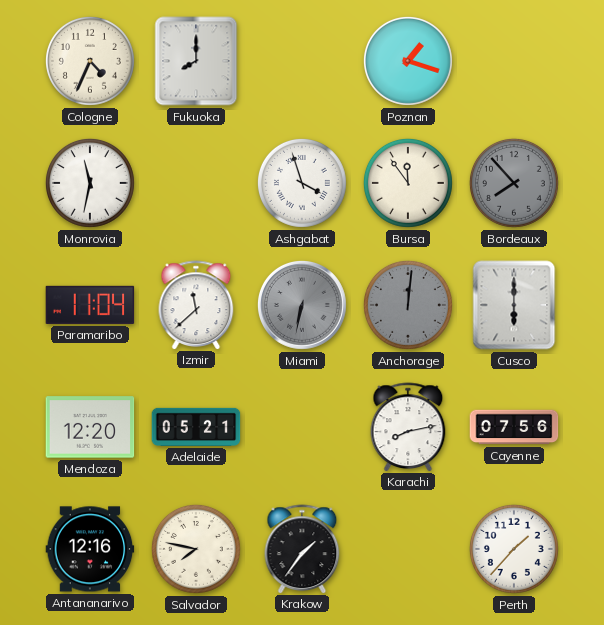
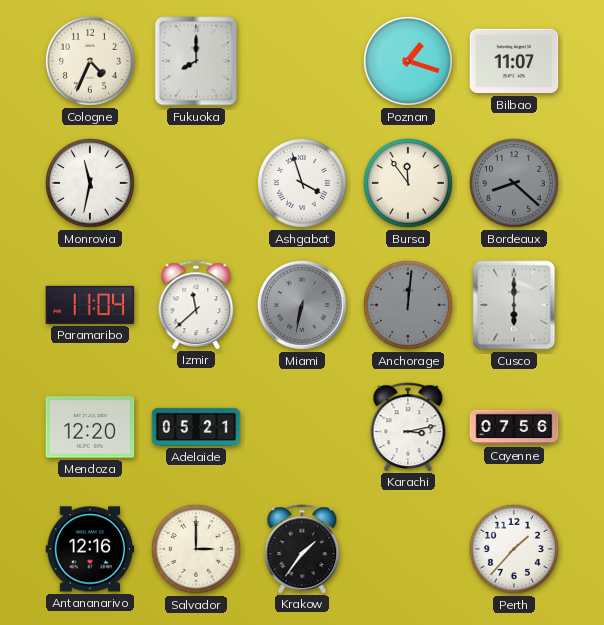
Bilbao: none -> 11:07
Bordeaux: 7:53 -> 8:22
Karachi: 8:13 -> 3:13
Salvador: 7:47 -> 3:00
